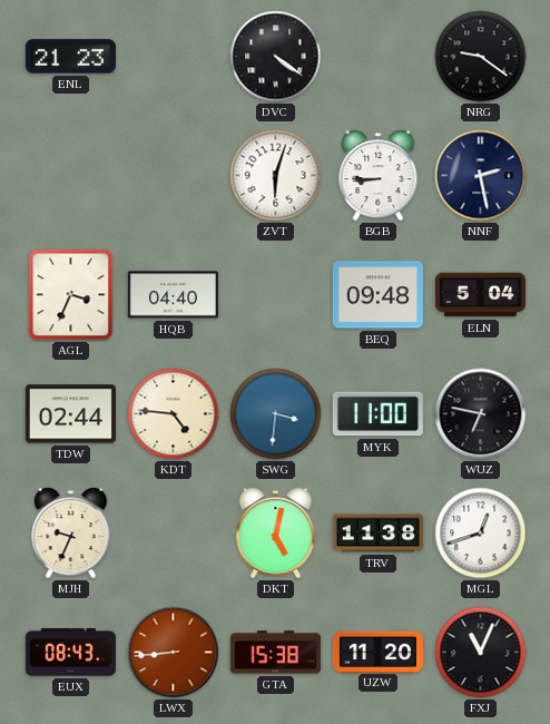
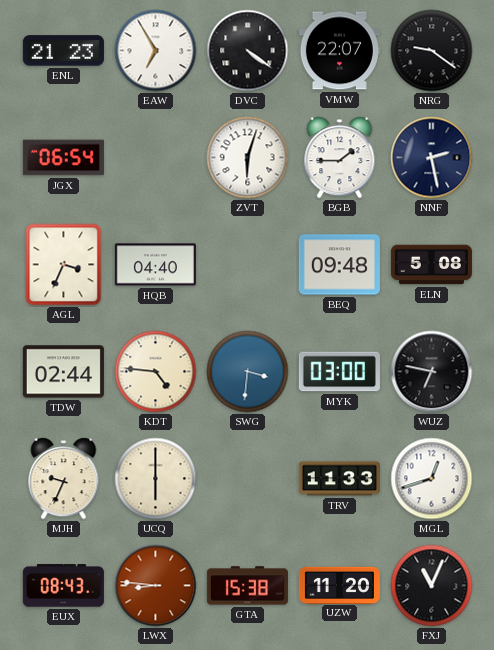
EAW: none -> 6:55
VMW: none -> 22:07
JGX: none -> 06:54
BGB: 8:45 -> 1:45
ELN: 5:04 -> 5:08
MYK: 11:00 -> 03:00
UCQ: none -> 6:00
DKT: 5:02 -> none
TRV: 11:38 -> 11:33
LWX: 8:44 -> 8:46
